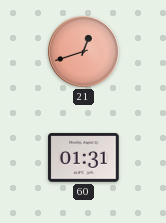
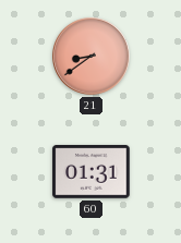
21: 12:42 -> 8:39
